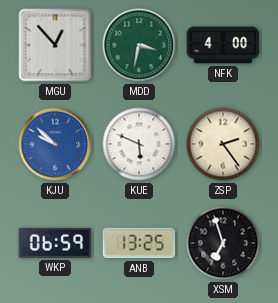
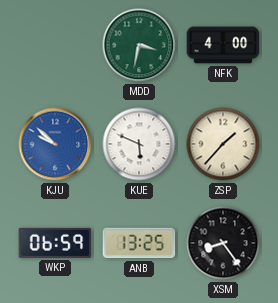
MGU: 12:53 -> none
ZSP: 2:24 -> 1:37
XSM: 6:57 -> 8:24
